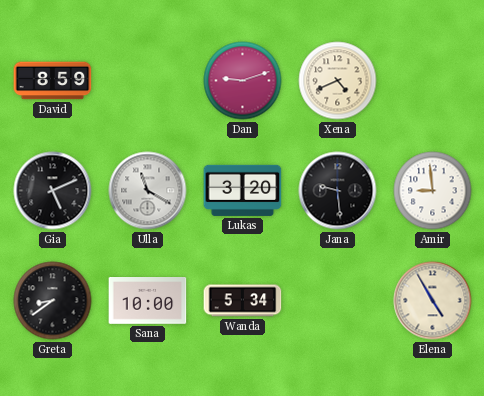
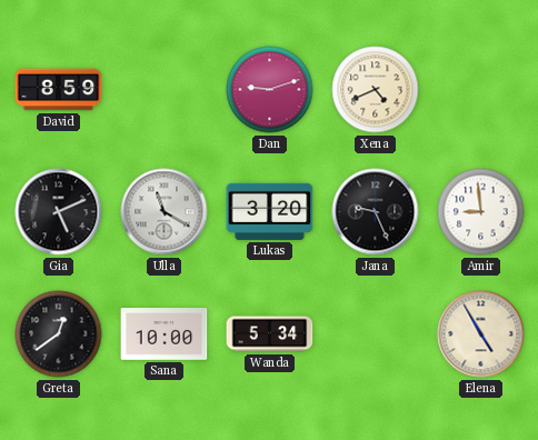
Jana: 9:29 -> 9:26
Greta: 8:39 -> 12:39
